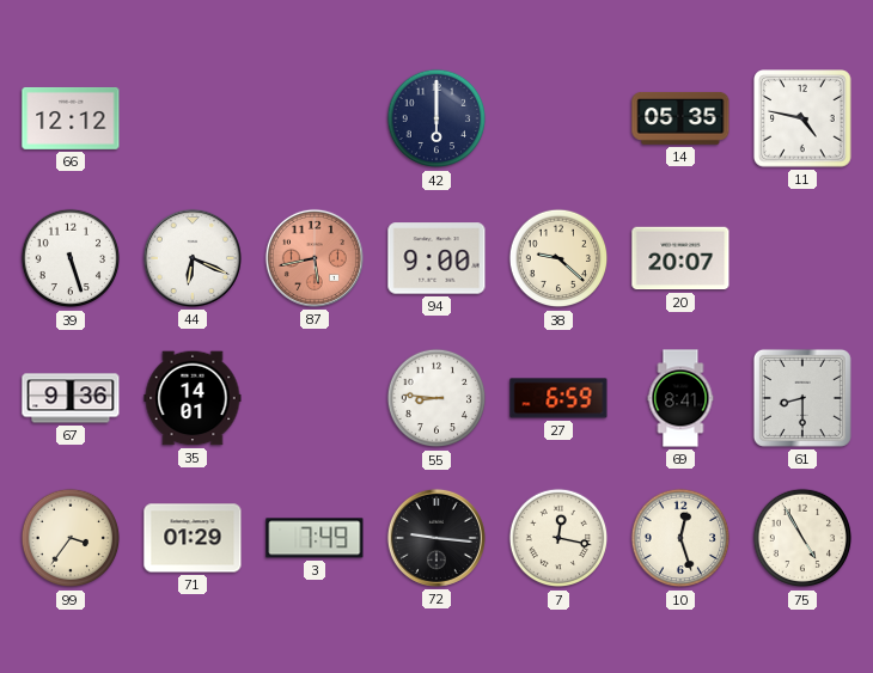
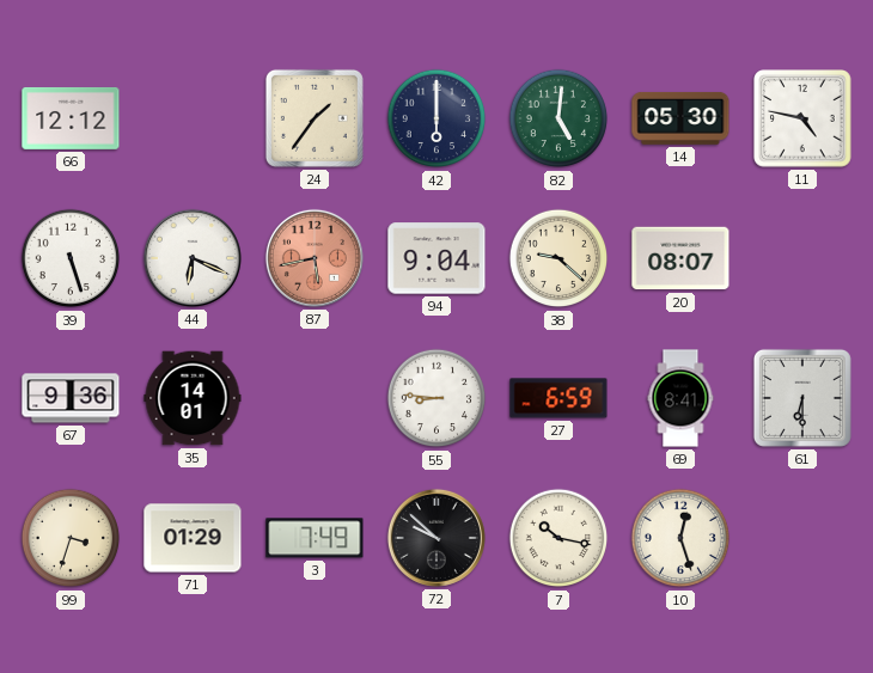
24: none -> 1:36
82: none -> 5:01
14: 05:35 -> 05:30
94: 9:00 -> 9:04
20: 20:07 -> 08:07
61: 8:30 -> 6:30
99: 3:36 -> 3:33
72: 9:16 -> 9:52
7: 12:17 -> 10:17
75: 4:55 -> none
